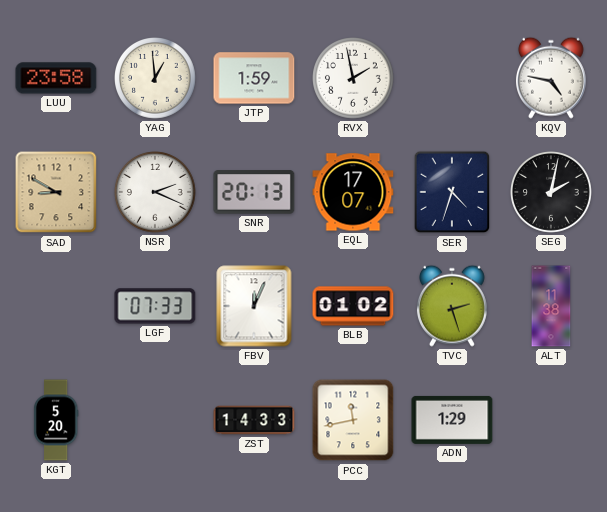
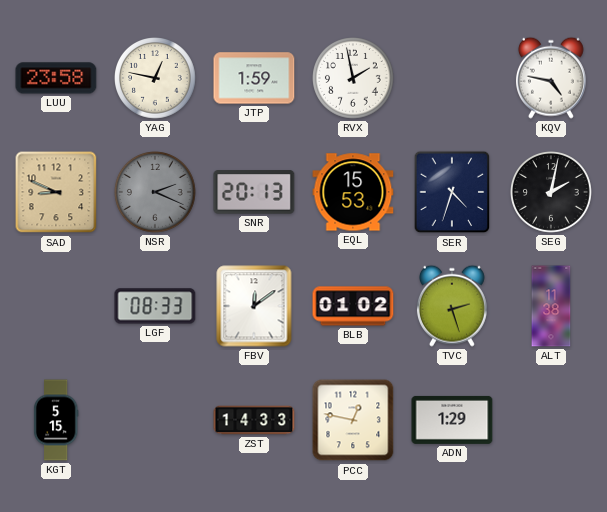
YAG: 12:59 -> 12:47
SAD: 8:50 -> 8:49
NSR dial: white -> grey
EQL: 17:07 -> 15:53
LGF: 07:33 -> 08:33
FBV: 12:04 -> 12:09
KGT: 5:20 -> 5:15
PCC: 11:43 -> 12:47
